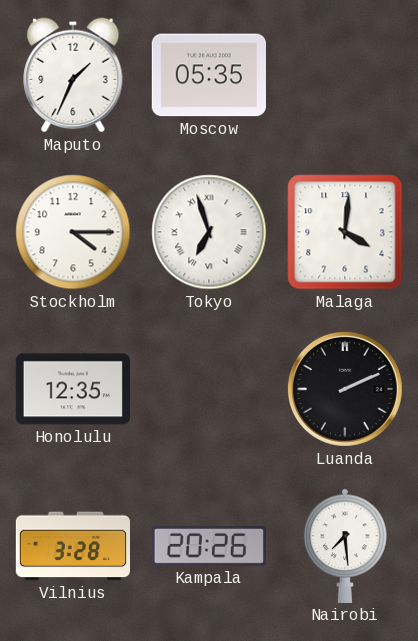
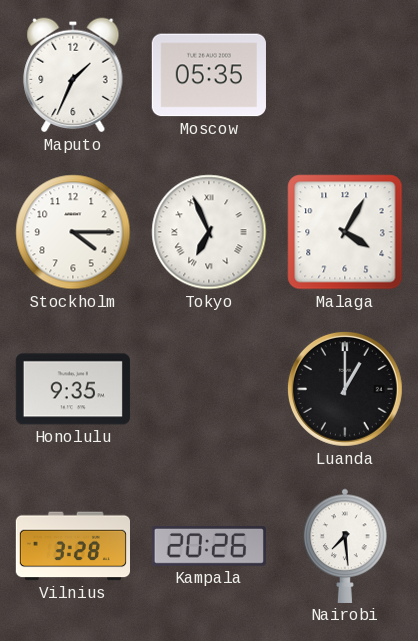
Tokyo: 6:57 -> 6:56
Malaga: 4:01 -> 4:05
Honolulu: 12:35 -> 9:35
Luanda: 2:11 -> 1:00
